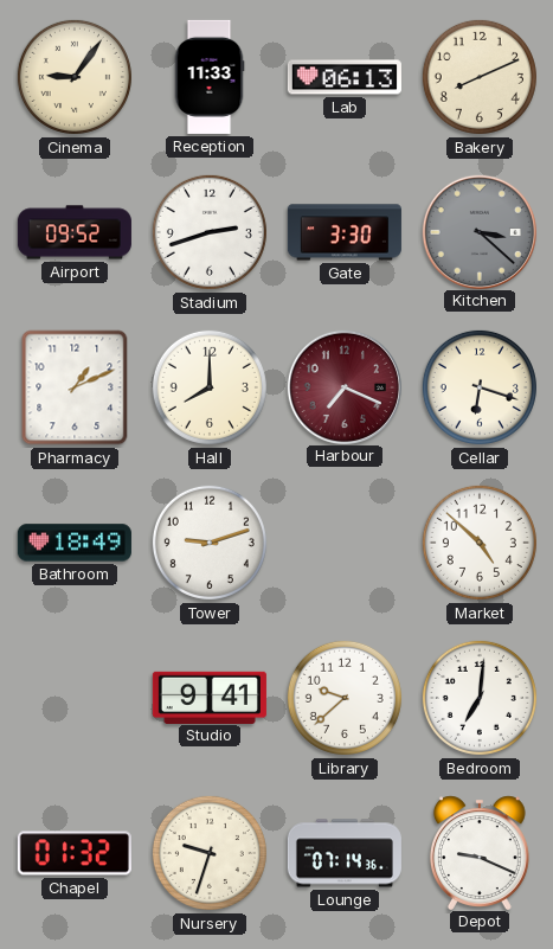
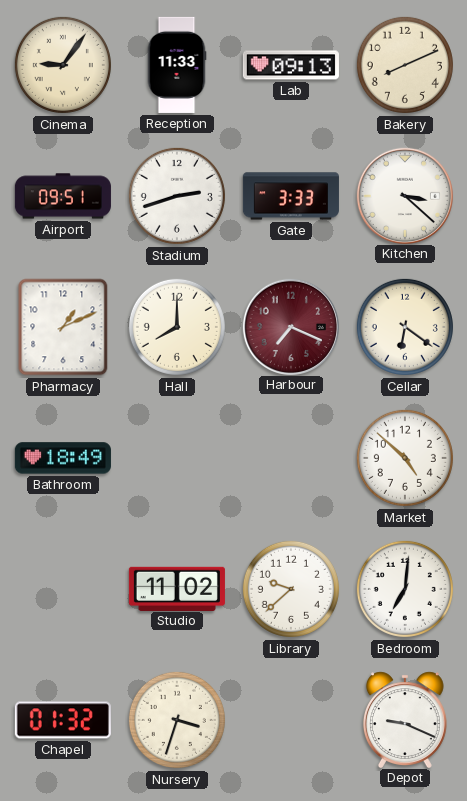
Lab: 06:13 -> 09:13
Airport: 09:52 -> 09:51
Gate: 3:30 -> 3:33
Kitchen dial: grey -> white
Cellar: 6:18 -> 6:21
Tower: 9:12 -> none
Studio: 9:41 -> 11:02
Nursery: 9:33 -> 3:33
Lounge: 07:14 -> none
